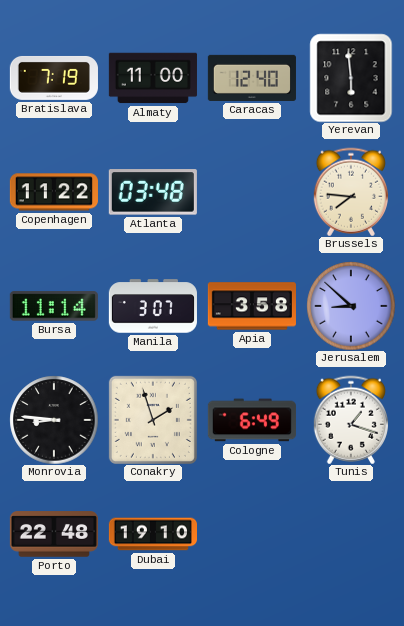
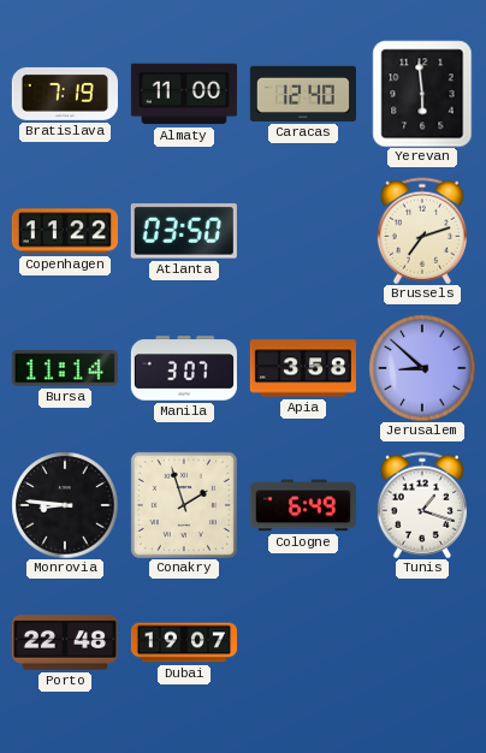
Atlanta: 03:48 -> 03:50
Brussels: 7:46 -> 7:12
Dubai: 19:10 -> 19:07
